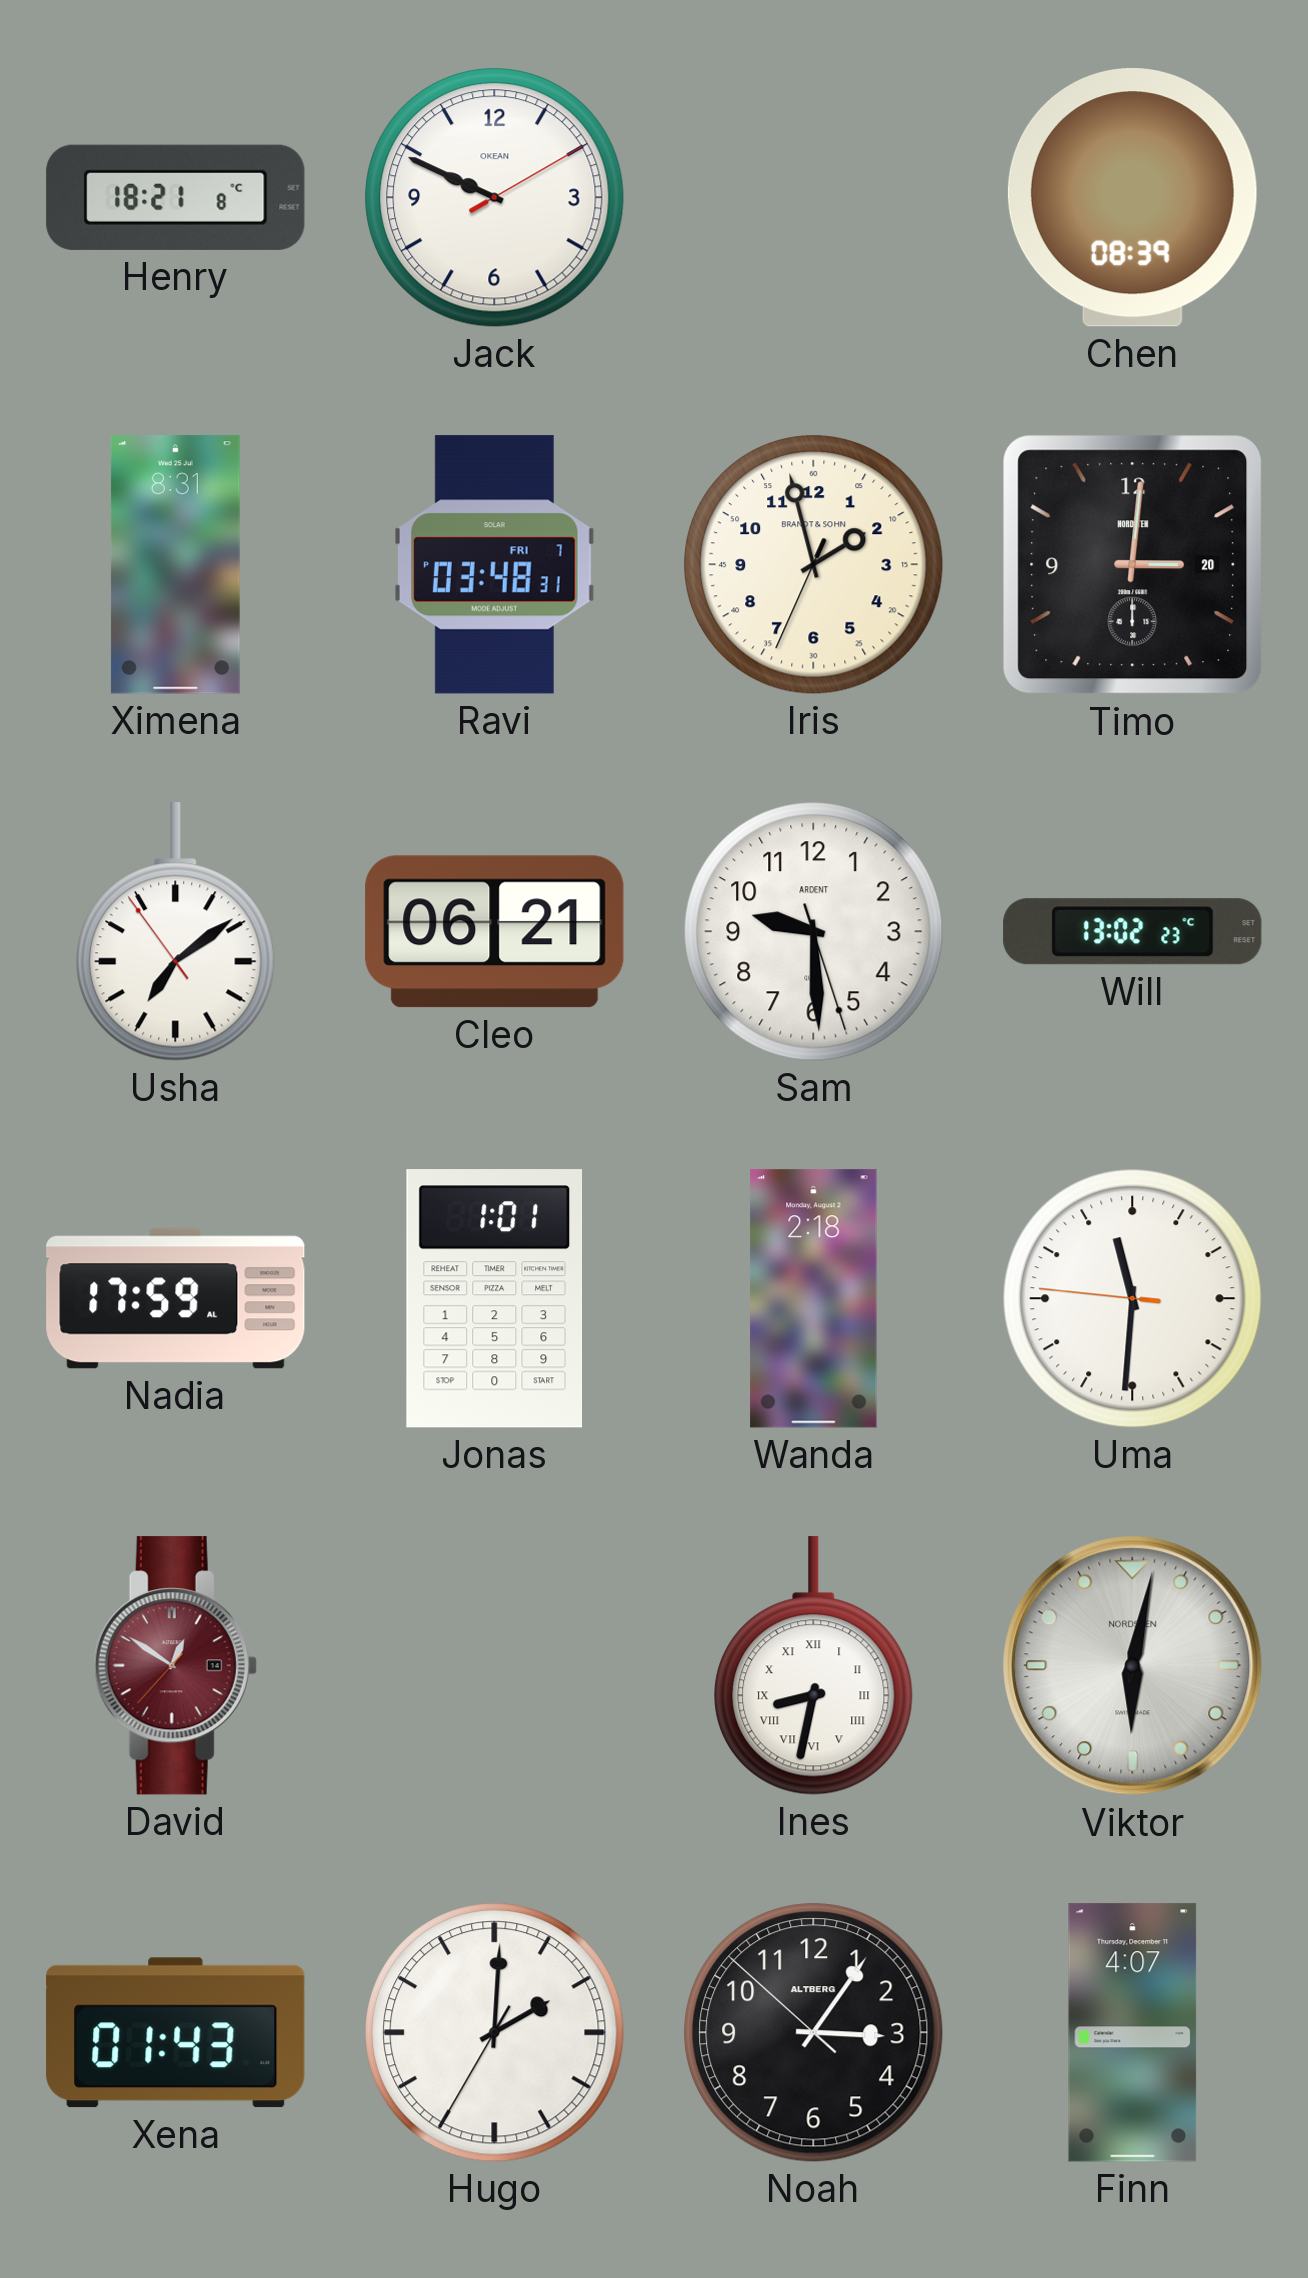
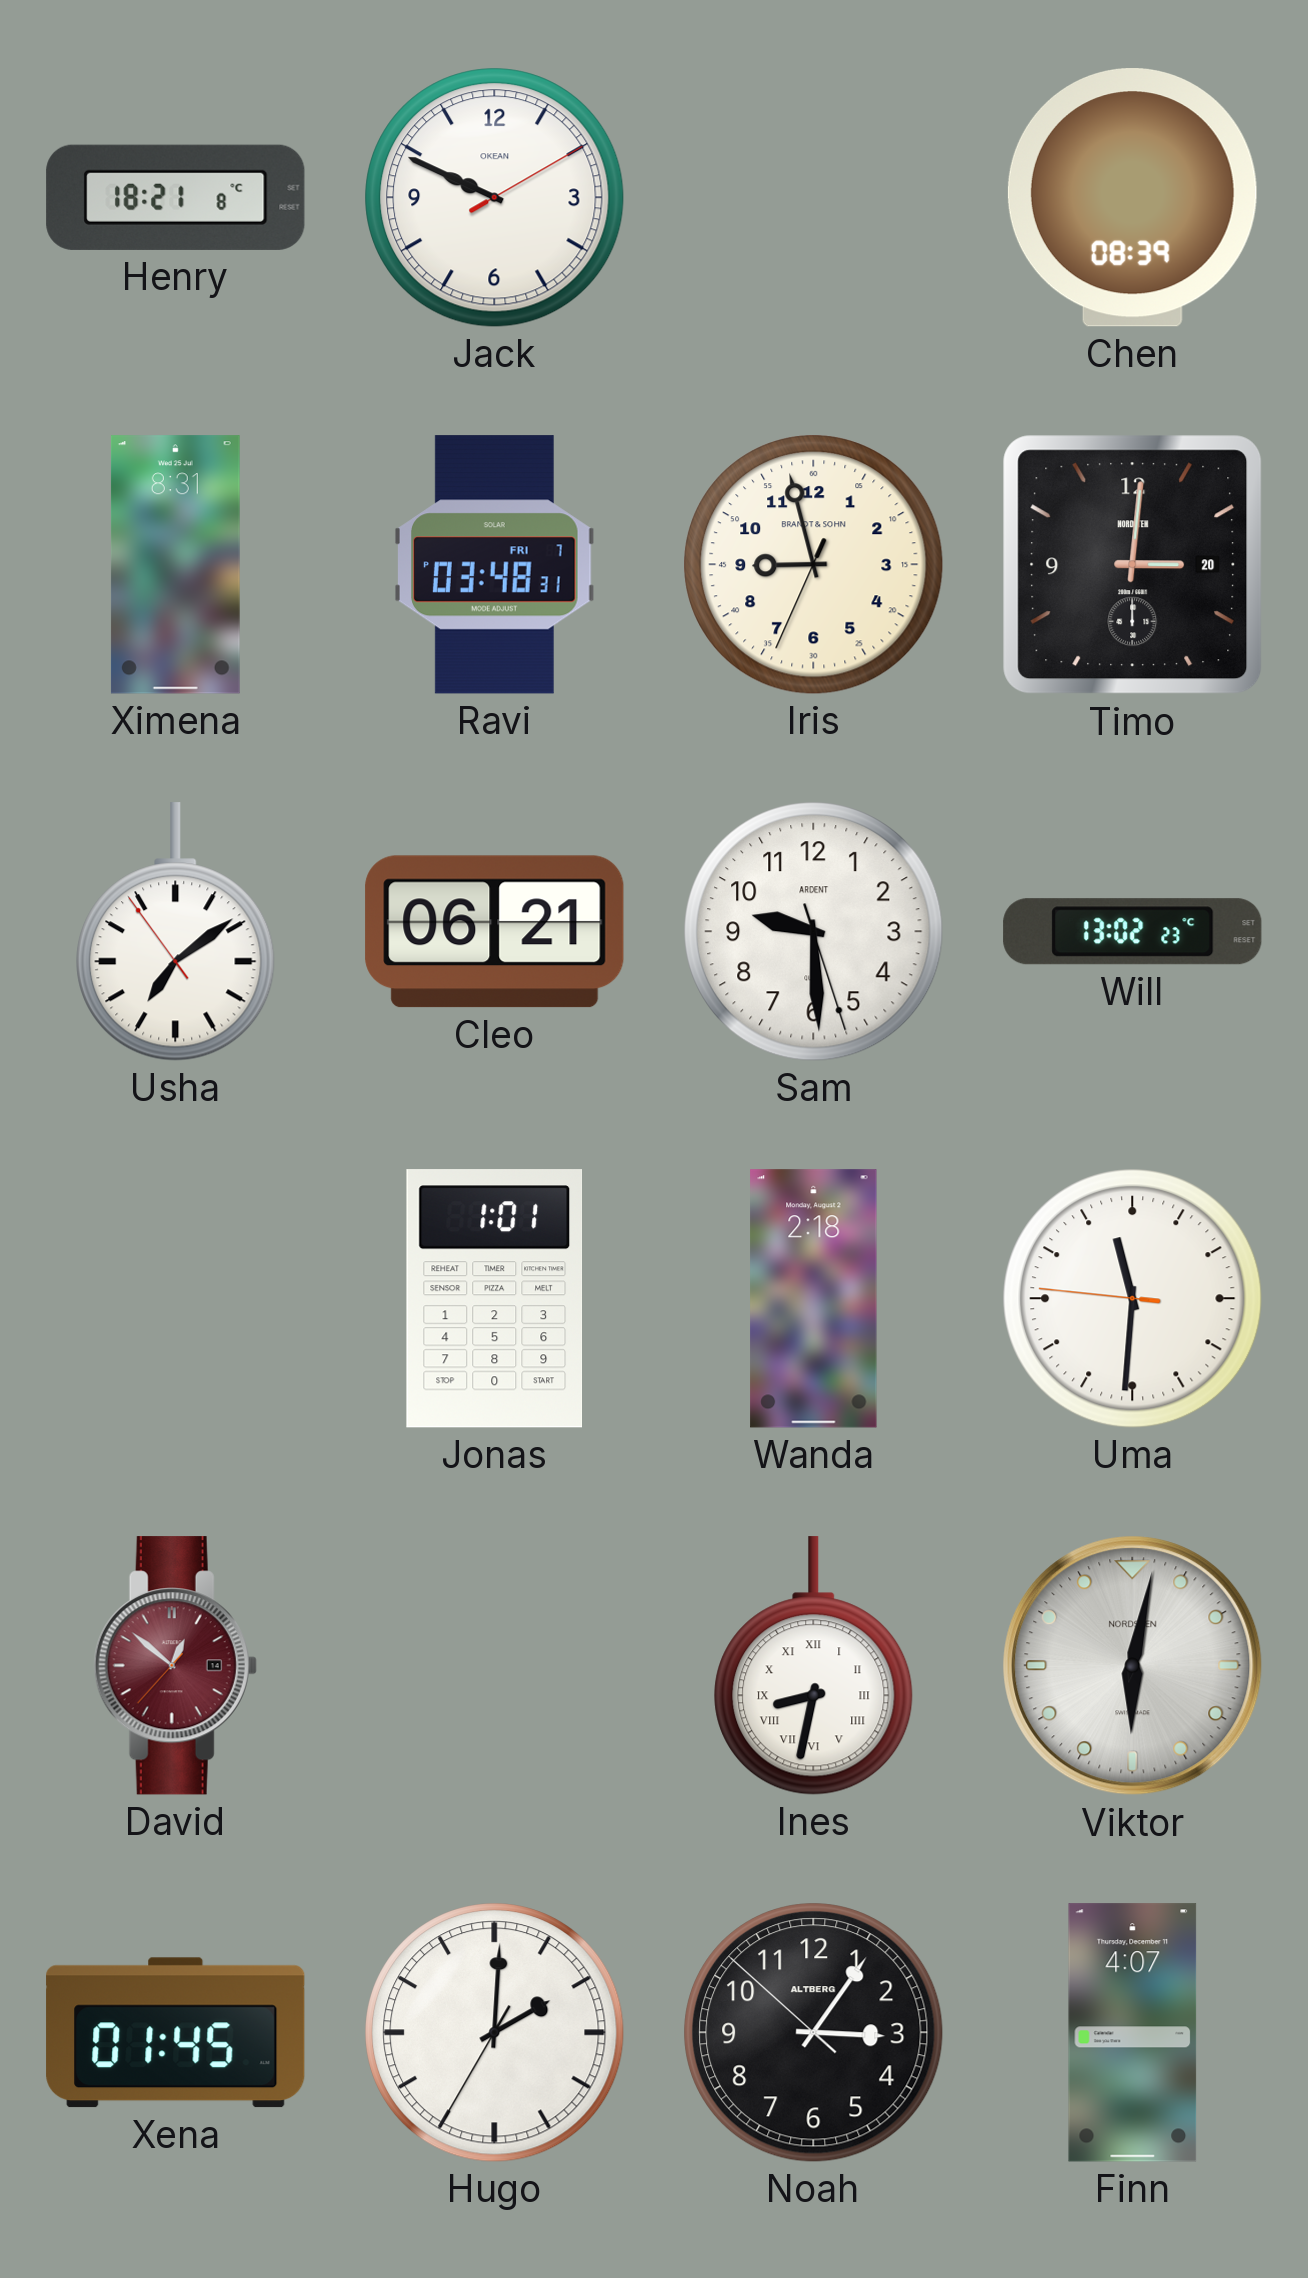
Iris: 1:57 -> 8:57
Nadia: 17:59 -> none
David: 12:50 -> 12:51
Xena: 01:43 -> 01:45
